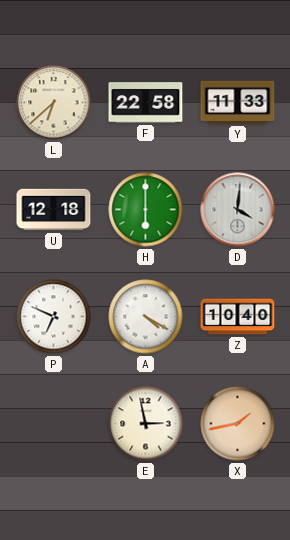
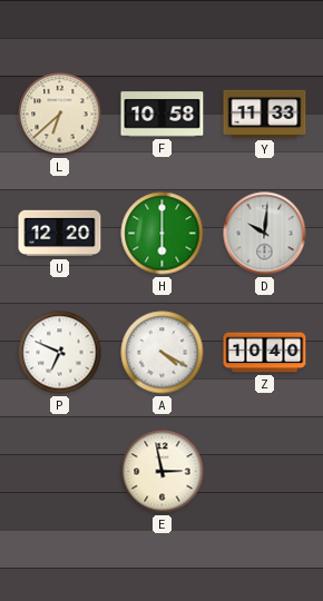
F: 22:58 -> 10:58
U: 12:18 -> 12:20
D: 4:01 -> 10:01
X: 1:43 -> none
